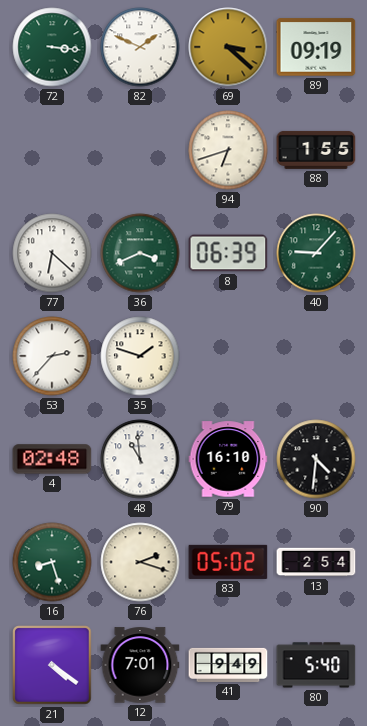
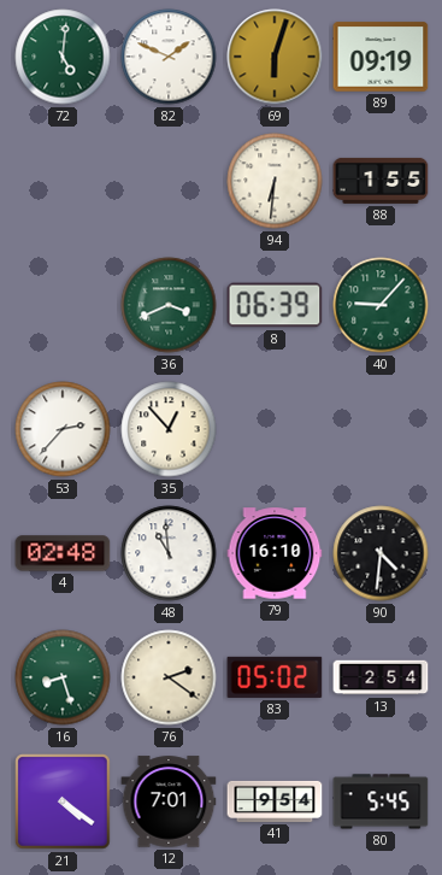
72: 3:16 -> 5:01
69: 3:22 -> 6:03
94: 6:42 -> 6:31
77: 6:22 -> none
35: 1:48 -> 12:53
76: 2:18 -> 2:21
41: 9:49 -> 9:54
80: 5:40 -> 5:45
